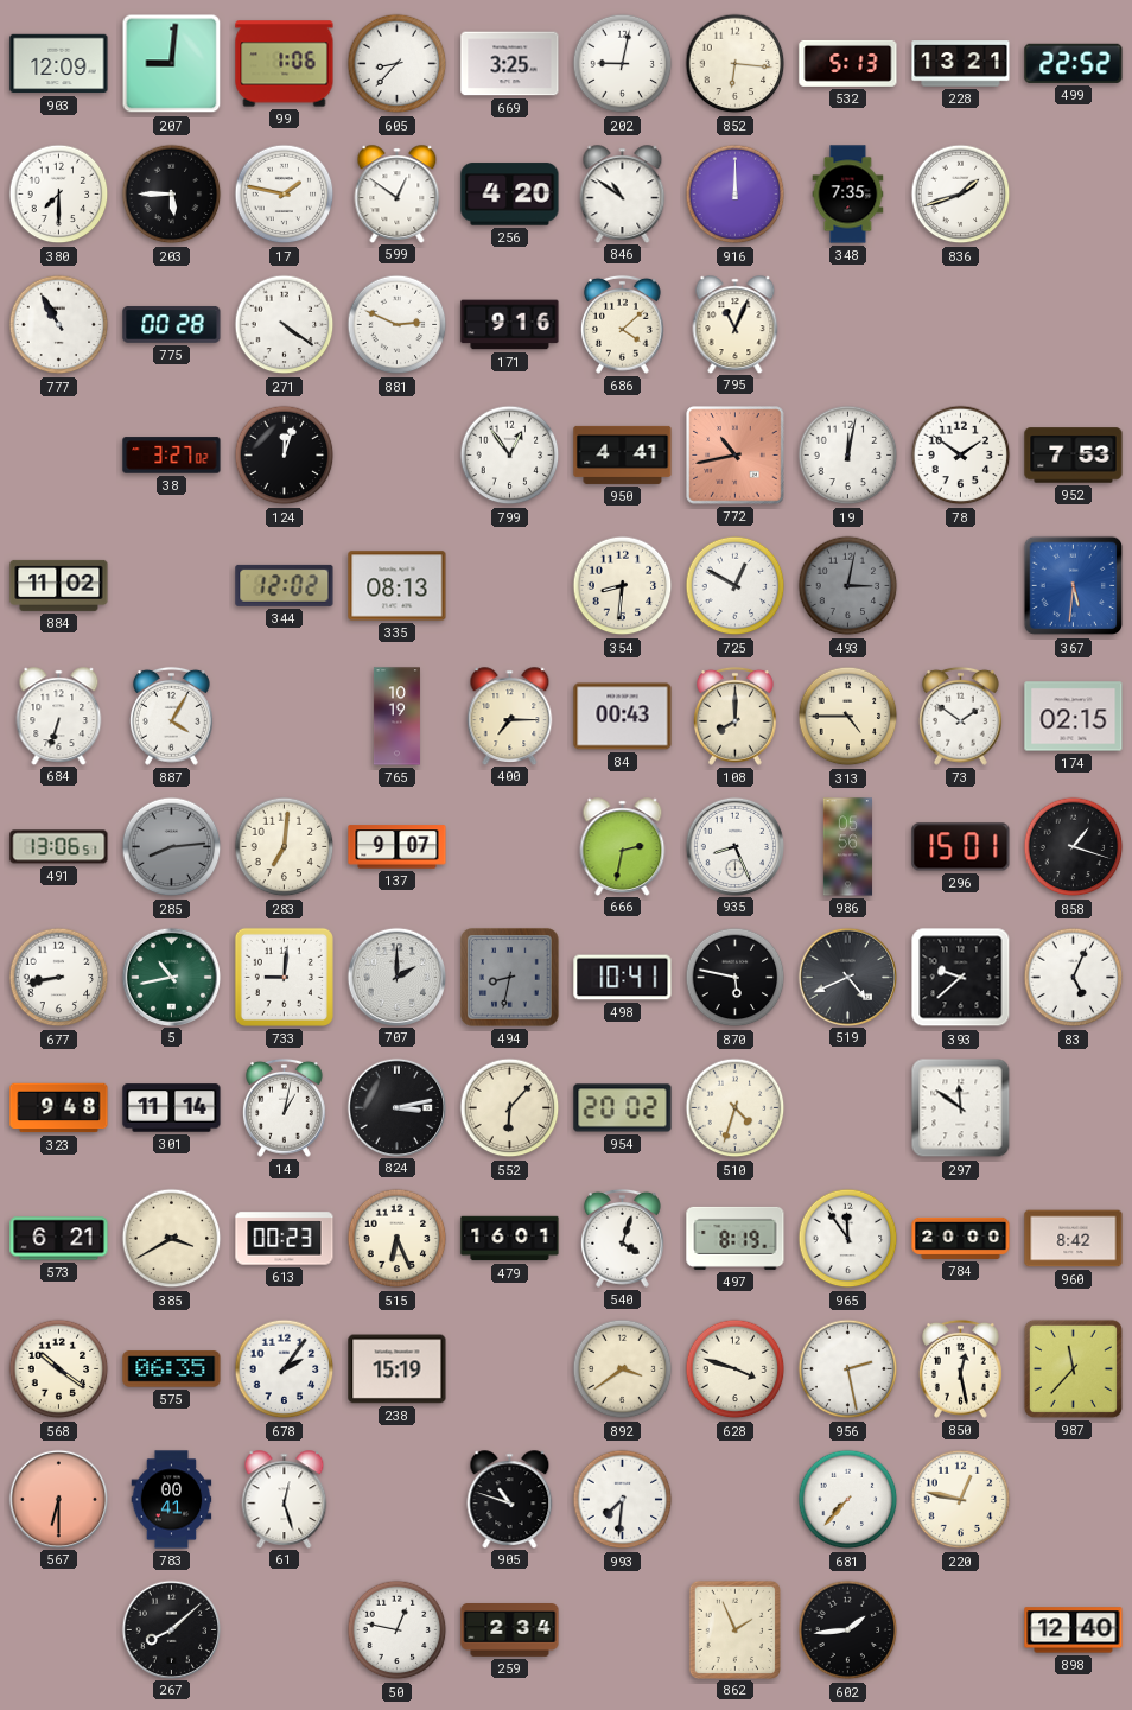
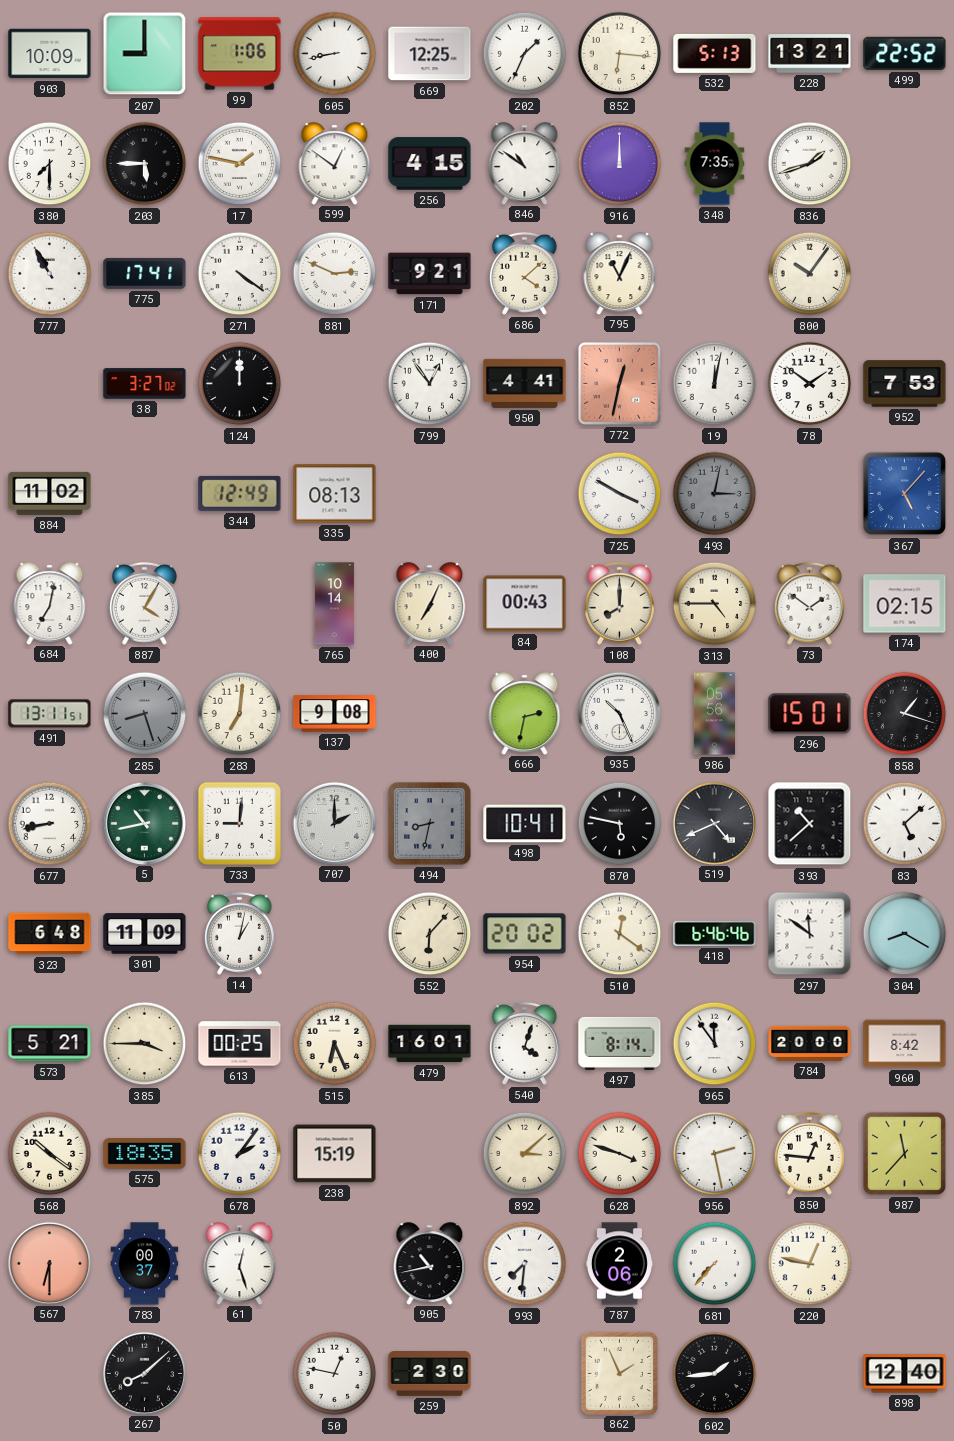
903: 12:09 -> 10:09
207: 9:01 -> 9:00
605: 8:37 -> 8:43
669: 3:25 -> 12:25
202: 9:02 -> 1:34
256: 4:20 -> 4:15
775: 00:28 -> 17:41
171: 9:16 -> 9:21
800: none -> 10:06
124: 12:03 -> 12:00
772: 10:43 -> 12:32
344: 12:02 -> 12:49
354: 8:31 -> none
725: 12:50 -> 3:50
367: 5:31 -> 5:07
684: 6:33 -> 7:02
765: 10:19 -> 10:14
400: 7:15 -> 7:04
491: 13:06 -> 13:11
285: 8:14 -> 8:27
137: 9:07 -> 9:08
935: 8:26 -> 10:26
393: 9:38 -> 10:38
83: 5:04 -> 5:08
323: 9:48 -> 6:48
301: 11:14 -> 11:09
824: 3:13 -> none
510: 4:33 -> 12:21
418: none -> 6:46
304: none -> 8:20
573: 6:21 -> 5:21
385: 3:40 -> 3:45
613: 00:23 -> 00:25
497: 8:19 -> 8:14
575: 06:35 -> 18:35
892: 3:39 -> 3:08
850: 12:28 -> 12:46
783: 00:41 -> 00:37
905: 10:48 -> 10:43
787: none -> 2:06
259: 2:34 -> 2:30
